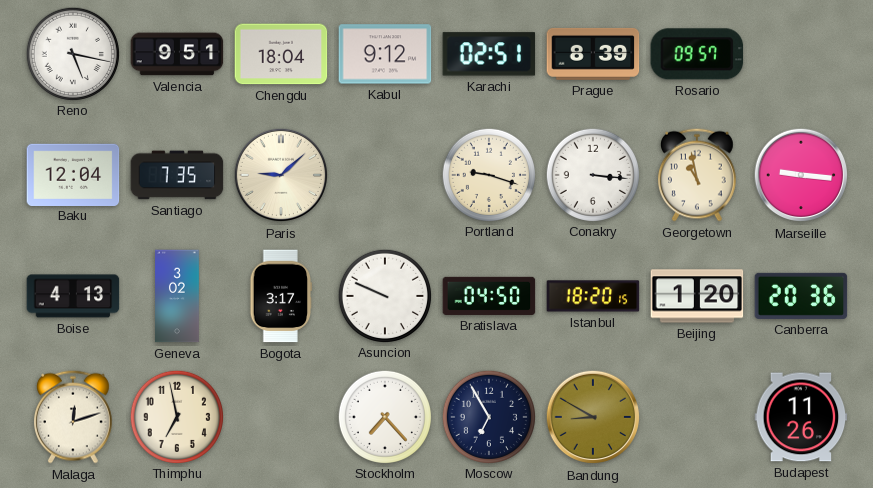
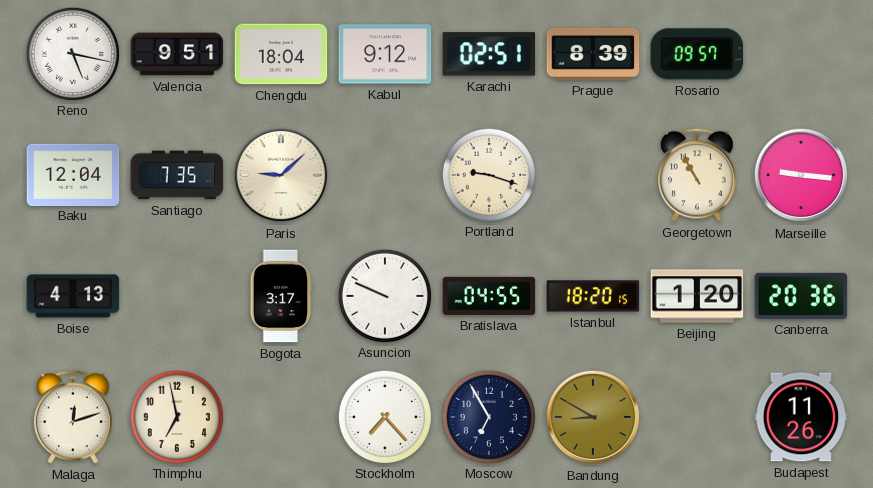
Conakry: 3:16 -> none
Georgetown: 10:58 -> 10:55
Geneva: 3:02 -> none
Bratislava: 04:50 -> 04:55
